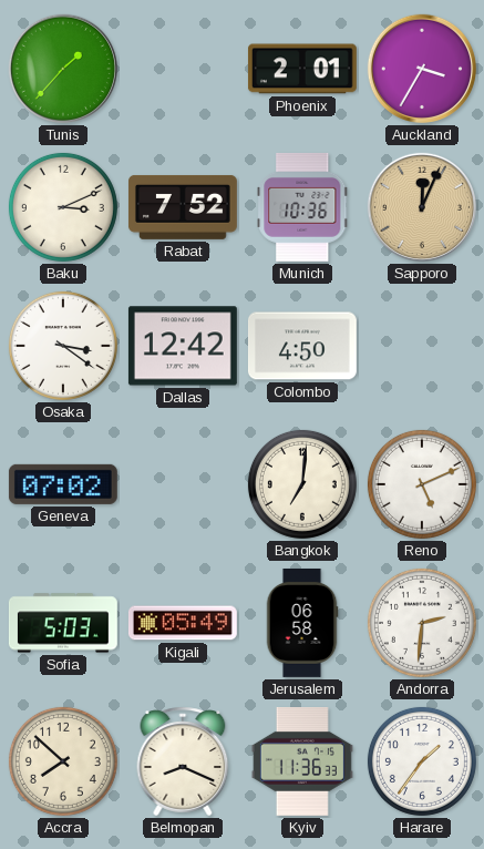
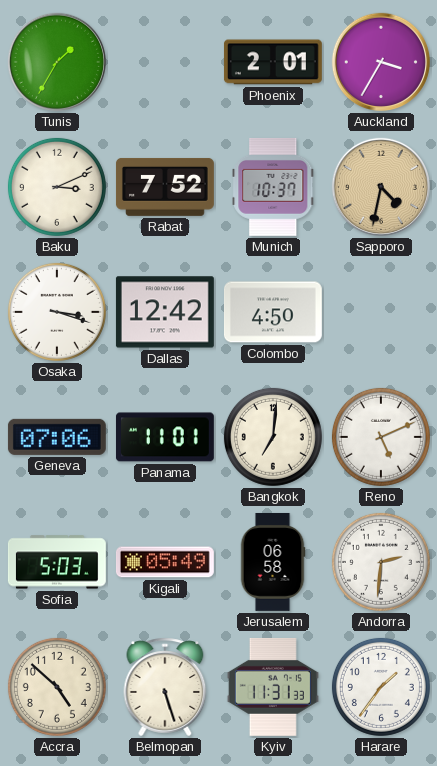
Tunis: 1:37 -> 1:35
Munich: 10:36 -> 10:37
Sapporo: 12:04 -> 4:32
Osaka: 3:21 -> 3:18
Geneva: 07:02 -> 07:06
Panama: none -> 11:01
Accra: 7:52 -> 4:52
Belmopan: 8:19 -> 5:27
Kyiv: 11:36 -> 11:31
